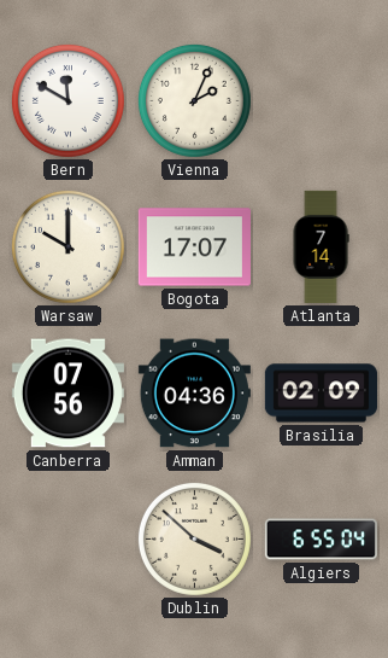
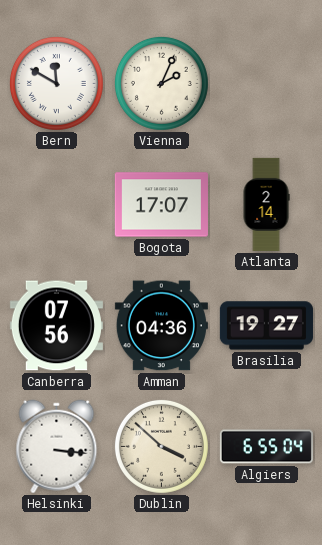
Warsaw: 10:00 -> none
Atlanta: 7:14 -> 2:14
Brasilia: 02:09 -> 19:27
Helsinki: none -> 3:16
